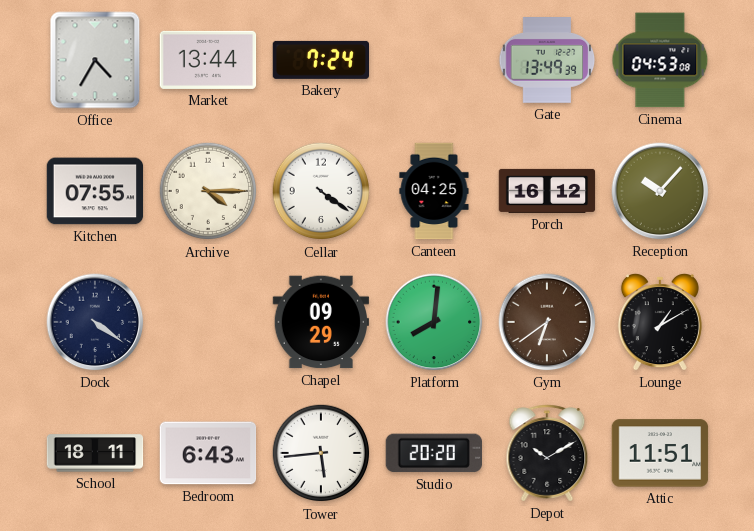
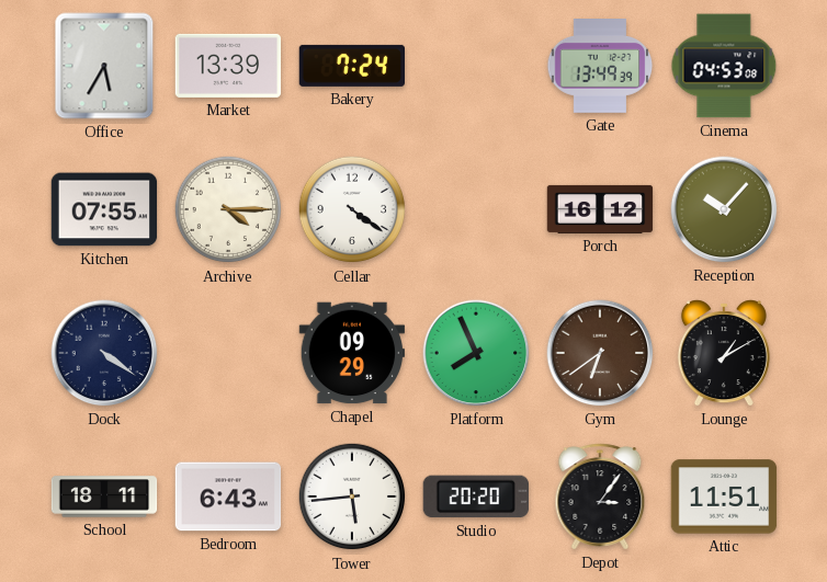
Office: 4:35 -> 5:35
Market: 13:44 -> 13:39
Canteen: 04:25 -> none
Platform: 8:01 -> 7:56
Depot: 10:10 -> 3:06
